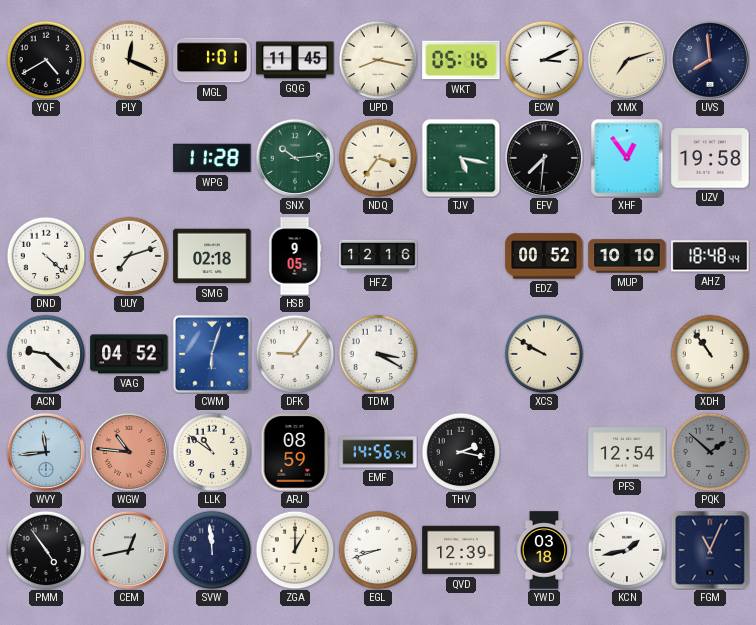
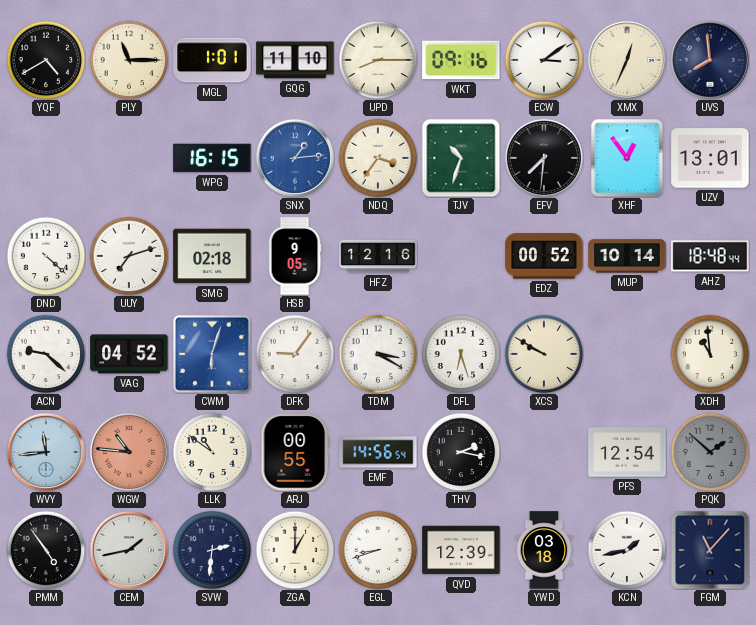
PLY: 12:19 -> 11:15
GQG: 11:45 -> 11:10
UPD: 8:17 -> 8:15
WKT: 05:16 -> 09:16
ECW: 3:11 -> 3:09
XMX: 7:12 -> 12:34
WPG: 11:28 -> 16:15
SNX: 10:14 -> 1:14
SNX dial: green -> blue
TJV: 5:17 -> 10:33
UZV: 19:58 -> 13:01
MUP: 10:10 -> 10:14
DFL: none -> 6:27
XDH: 10:54 -> 10:59
ARJ: 08:59 -> 00:55
CEM: 12:43 -> 1:43
SVW: 11:59 -> 2:31
FGM: 11:04 -> 11:07
